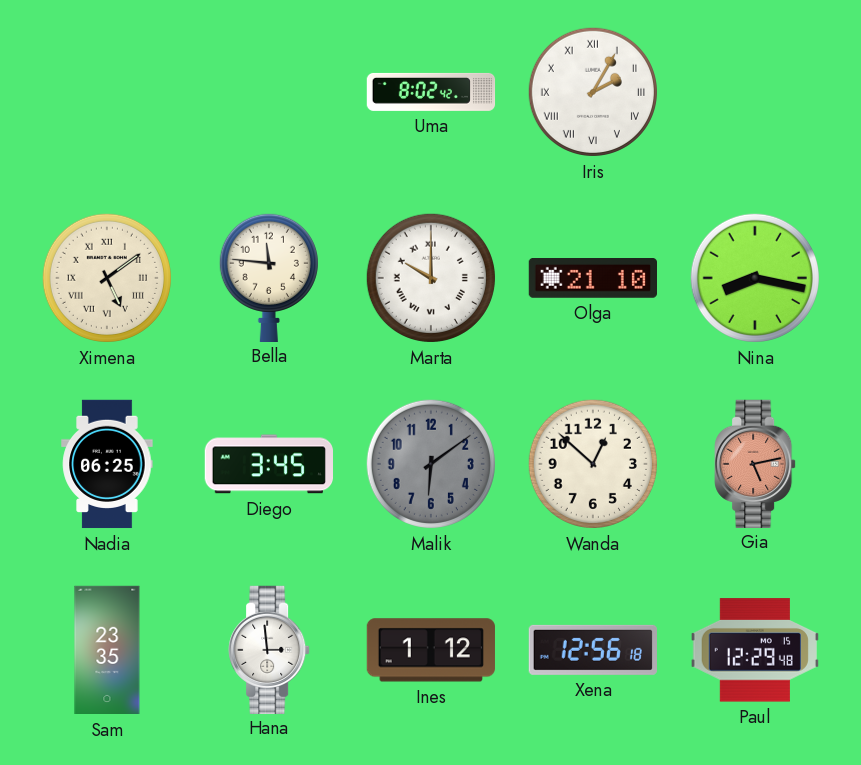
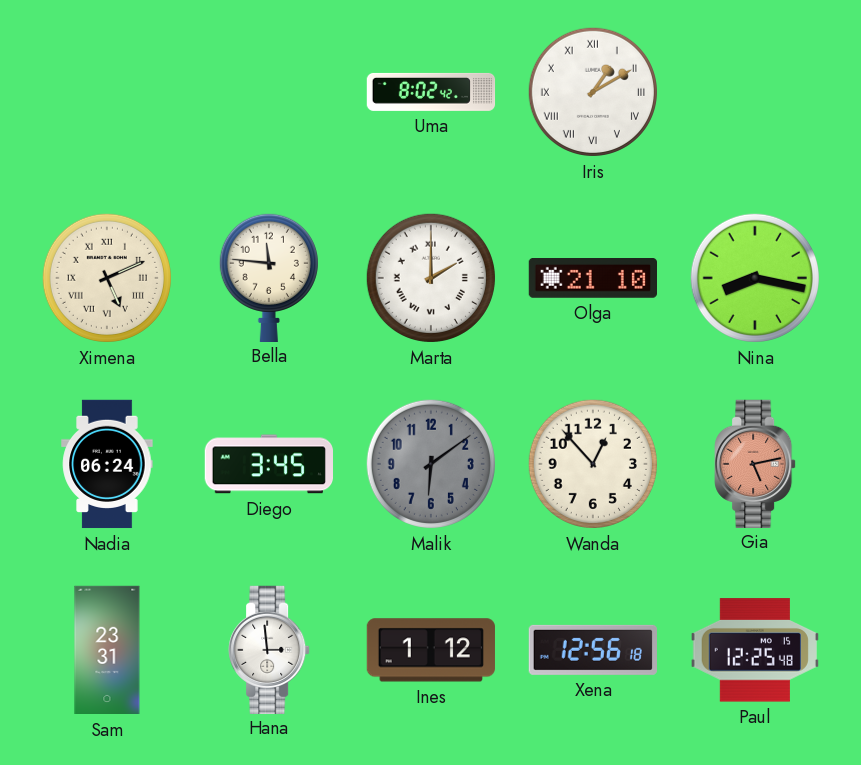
Iris: 2:05 -> 1:10
Ximena: 5:09 -> 5:11
Marta: 10:00 -> 2:00
Nadia: 06:25 -> 06:24
Wanda: 12:52 -> 12:53
Sam: 23:35 -> 23:31
Paul: 12:29 -> 12:25
